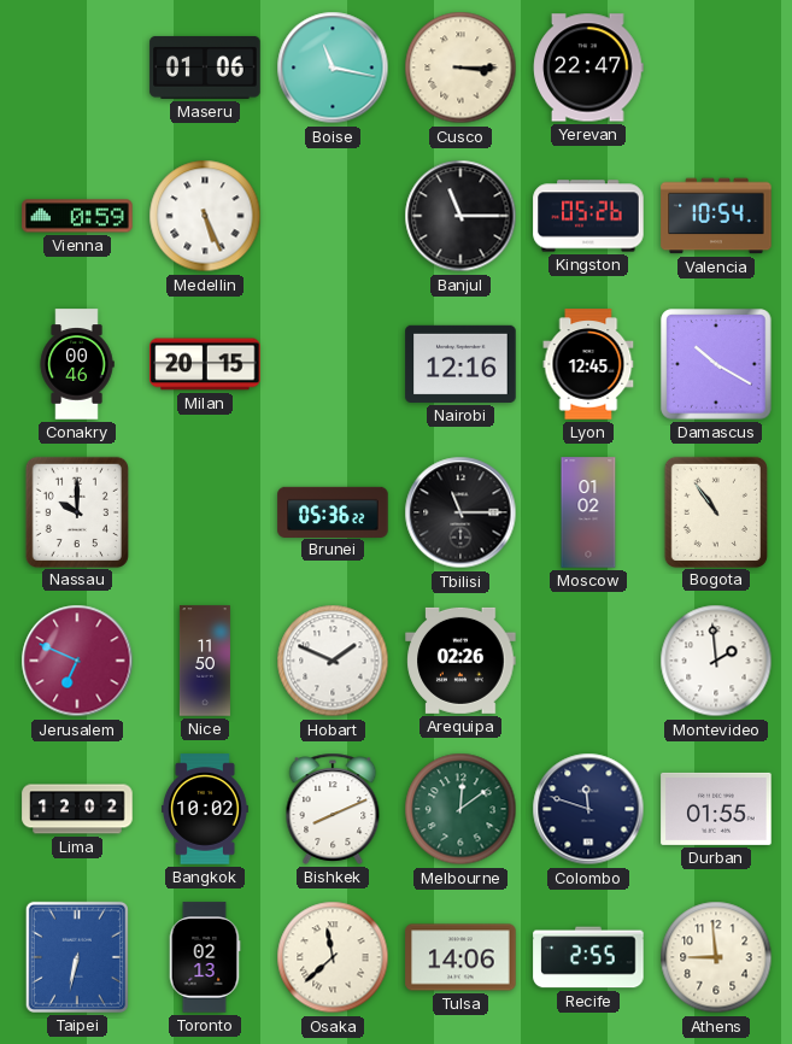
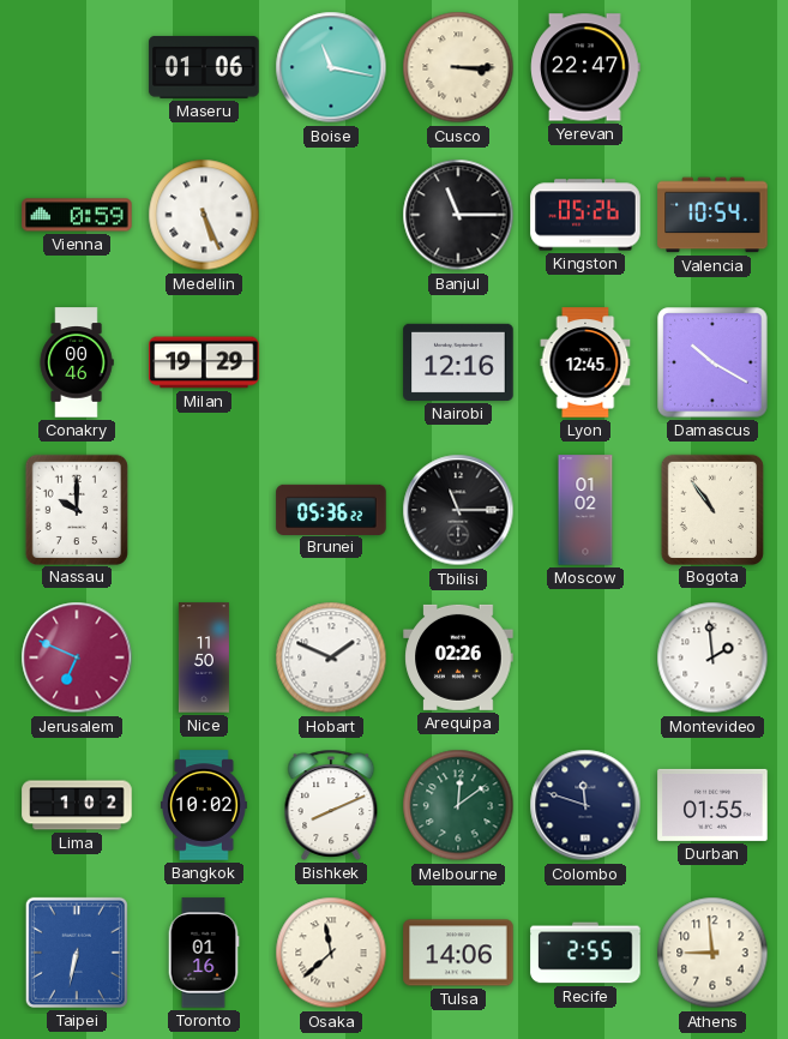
Milan: 20:15 -> 19:29
Lima: 12:02 -> 1:02
Toronto: 02:13 -> 01:16
